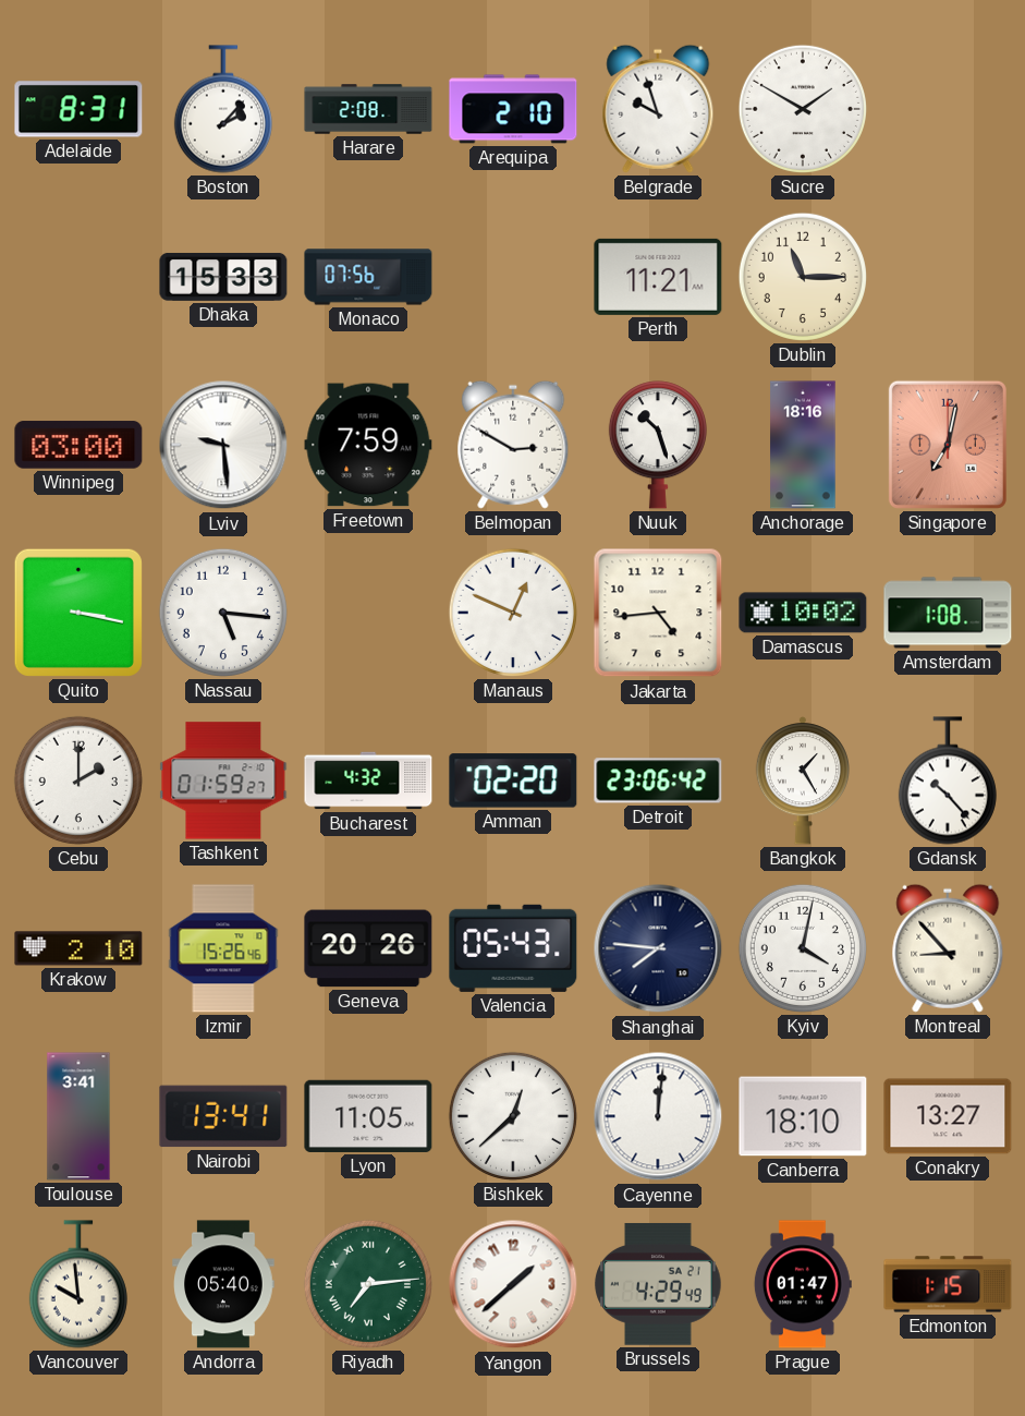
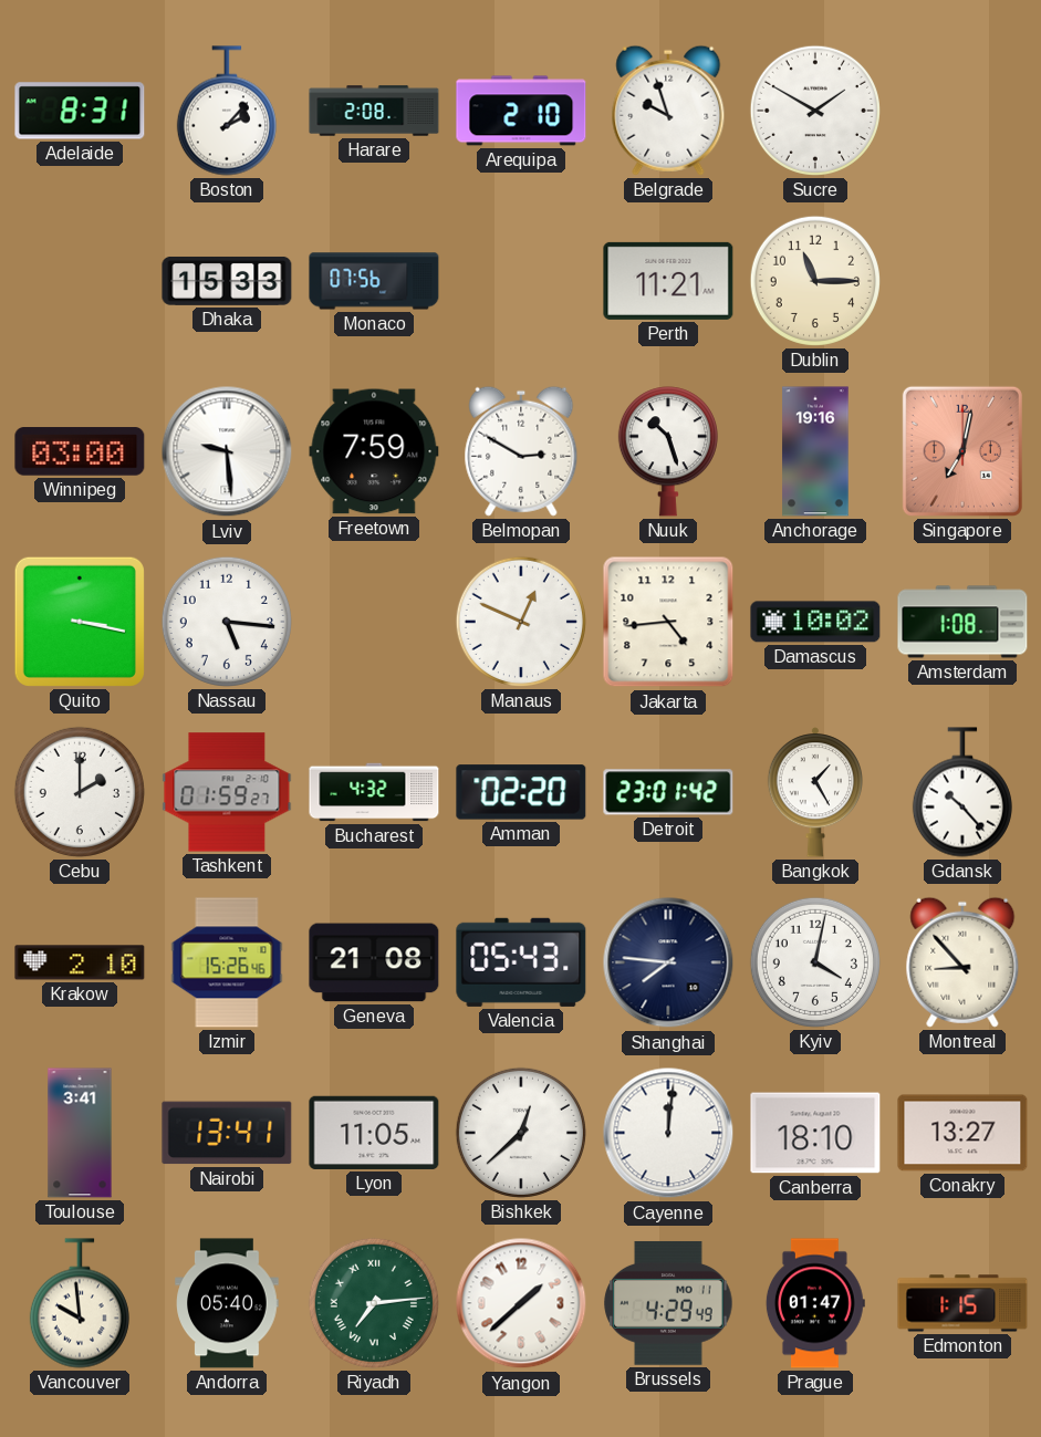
Anchorage: 18:16 -> 19:16
Detroit: 23:06 -> 23:01
Geneva: 20:26 -> 21:08
Brussels date: SA 21 -> MO 11
